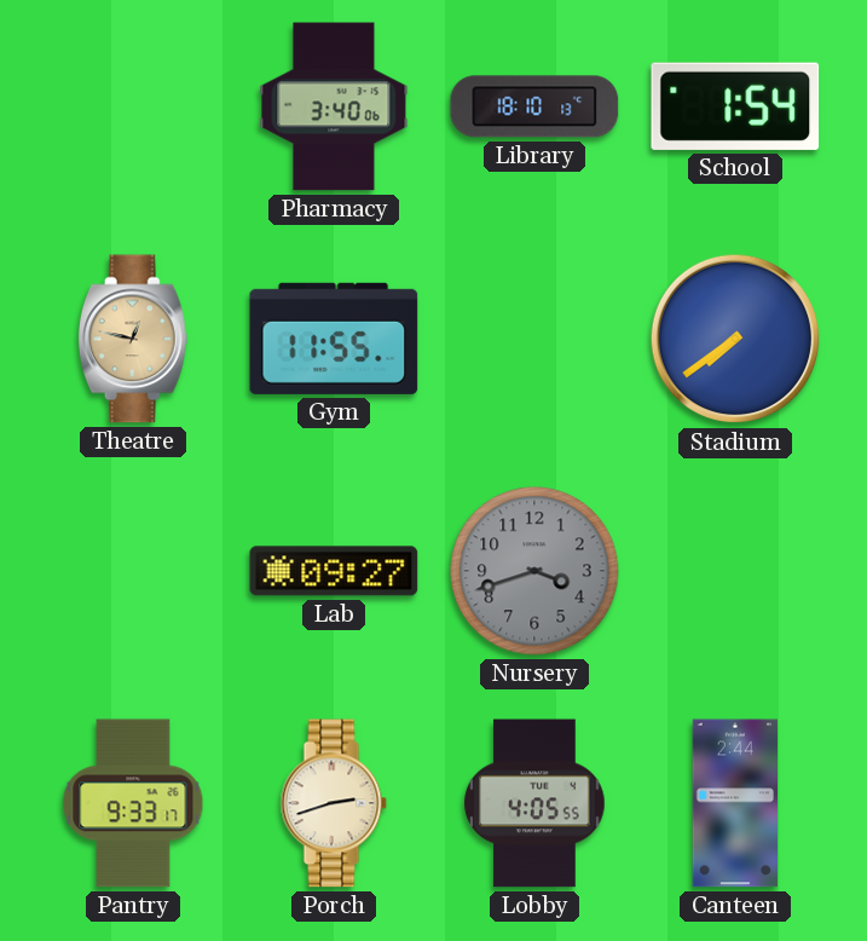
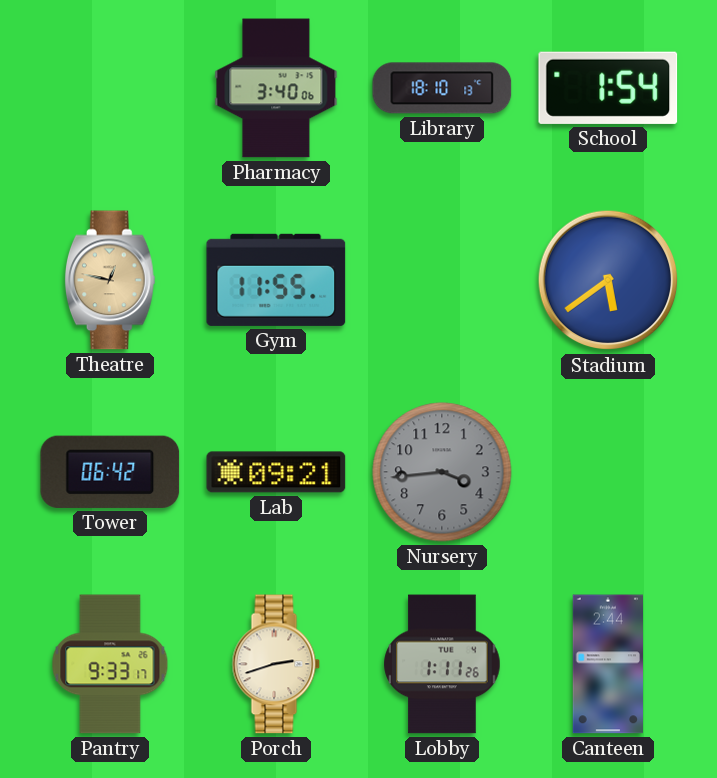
Stadium: 7:39 -> 5:39
Tower: none -> 06:42
Lab: 09:27 -> 09:21
Nursery: 3:42 -> 3:44
Lobby: 4:05 -> 1:11
